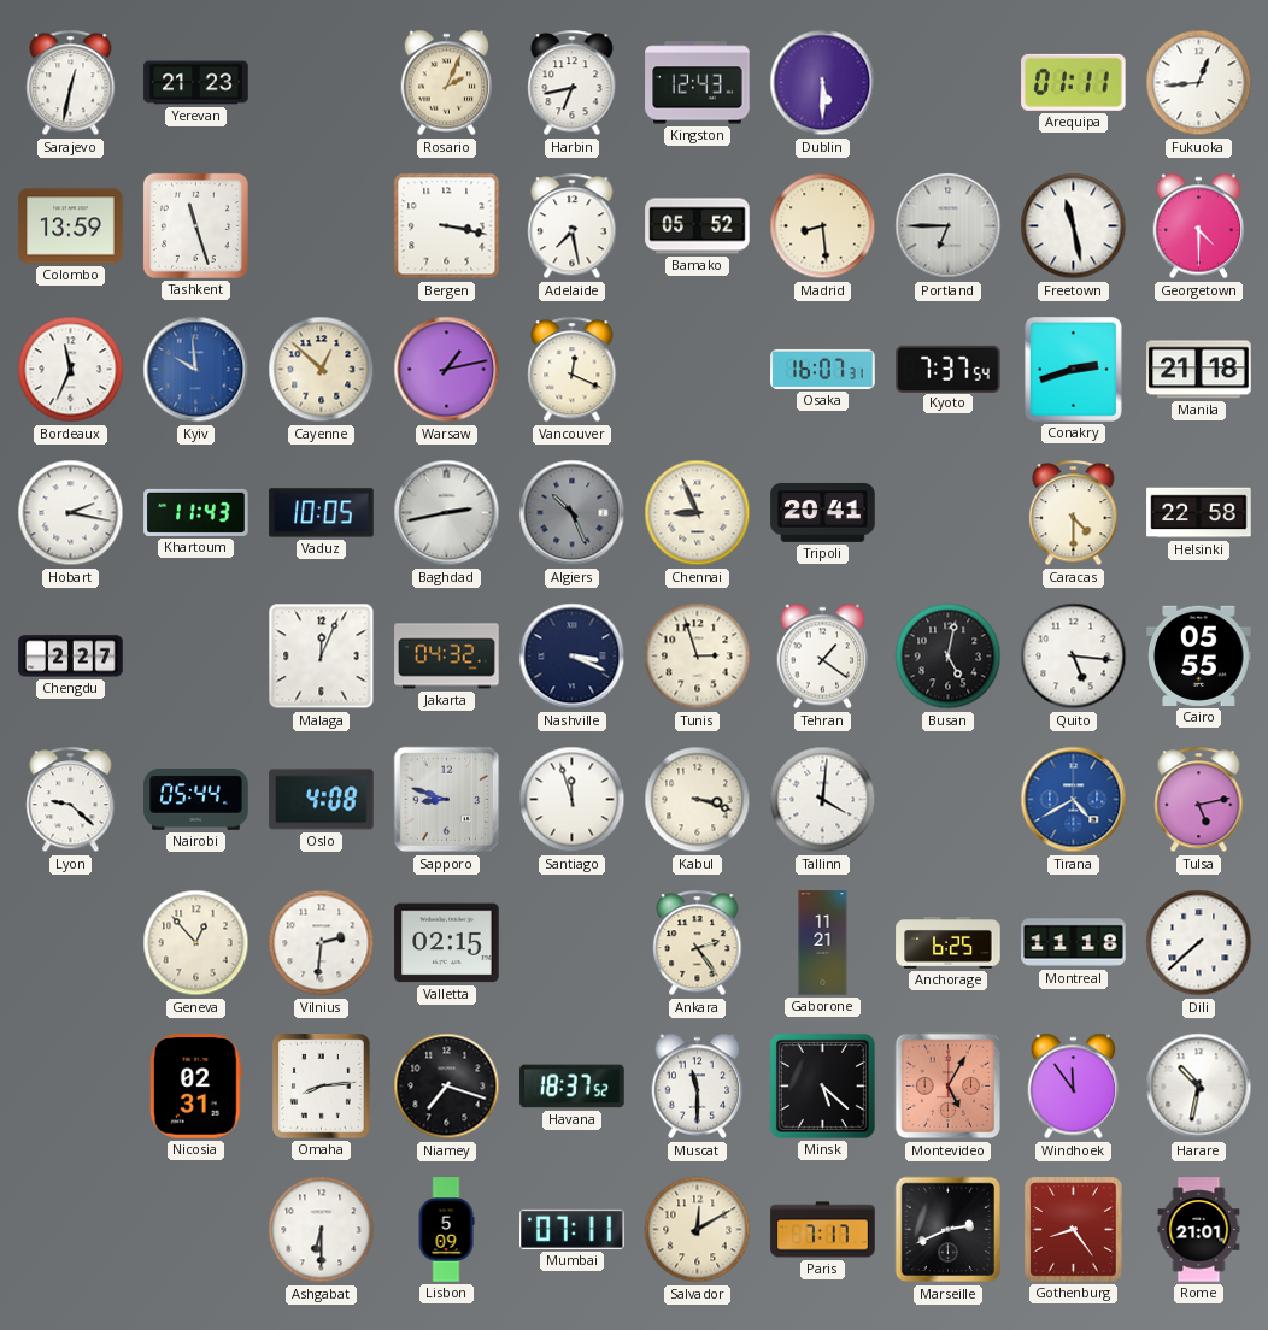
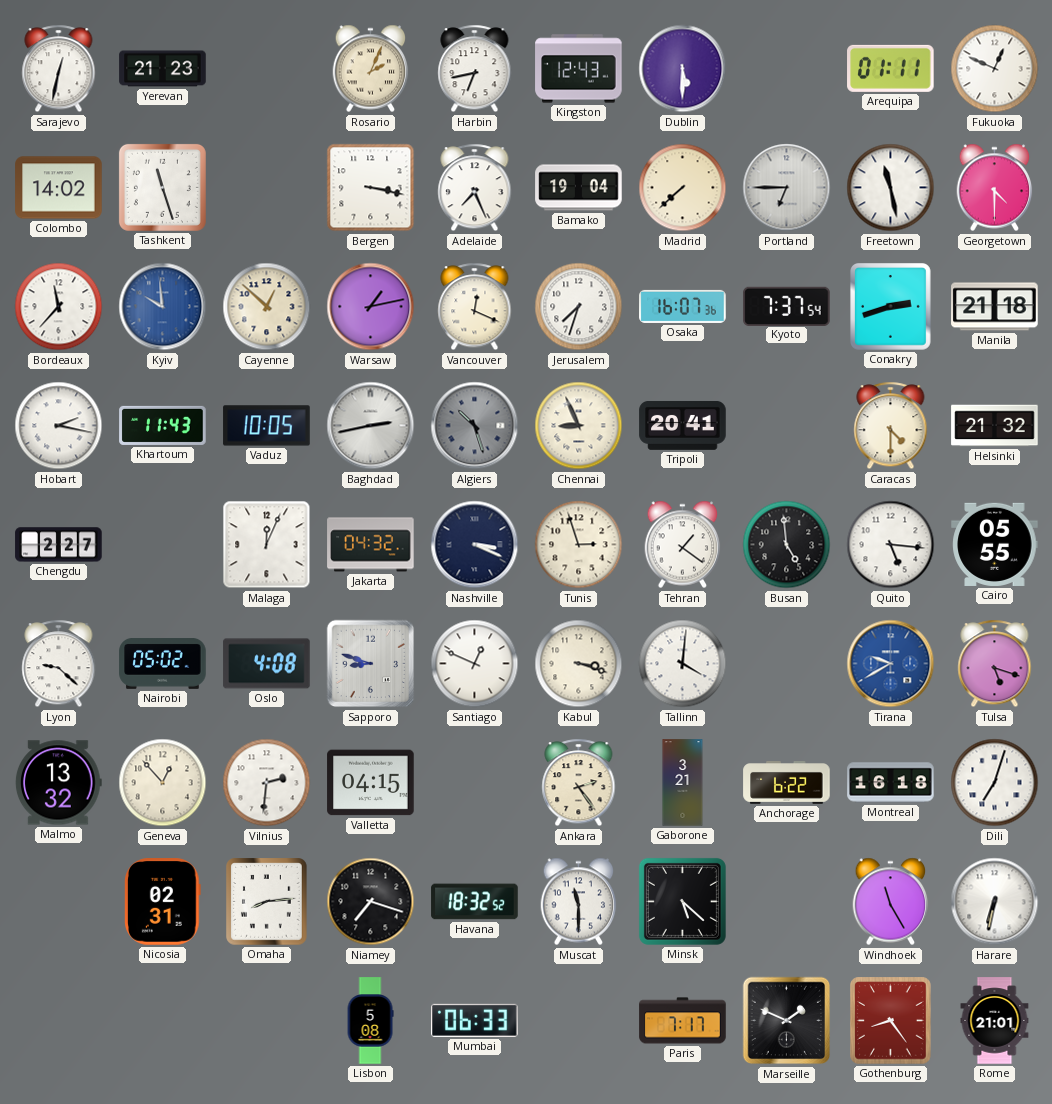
Fukuoka: 12:44 -> 12:49
Colombo: 13:59 -> 14:02
Adelaide: 7:28 -> 7:26
Bamako: 05:52 -> 19:04
Madrid: 8:29 -> 7:38
Bordeaux: 11:34 -> 11:37
Jerusalem: none -> 7:33
Osaka: 16:07:31 -> 16:07:36
Algiers: 10:26 -> 10:27
Helsinki: 22:58 -> 21:32
Busan: 5:02 -> 4:59
Nairobi: 05:44 -> 05:02
Santiago: 11:57 -> 12:49
Tirana: 4:40 -> 9:40
Tulsa: 5:13 -> 5:18
Malmo: none -> 13:32
Valletta: 02:15 -> 04:15
Gaborone: 11:21 -> 3:21
Anchorage: 6:25 -> 6:22
Montreal: 11:18 -> 16:18
Dili: 7:38 -> 7:03
Havana: 18:37 -> 18:32
Montevideo: 5:05 -> none
Windhoek: 11:54 -> 11:25
Harare: 10:32 -> 6:32
Ashgabat: 6:30 -> none
Lisbon: 5:09 -> 5:08
Mumbai: 07:11 -> 06:33
Salvador: 12:10 -> none
Marseille: 2:41 -> 1:49
